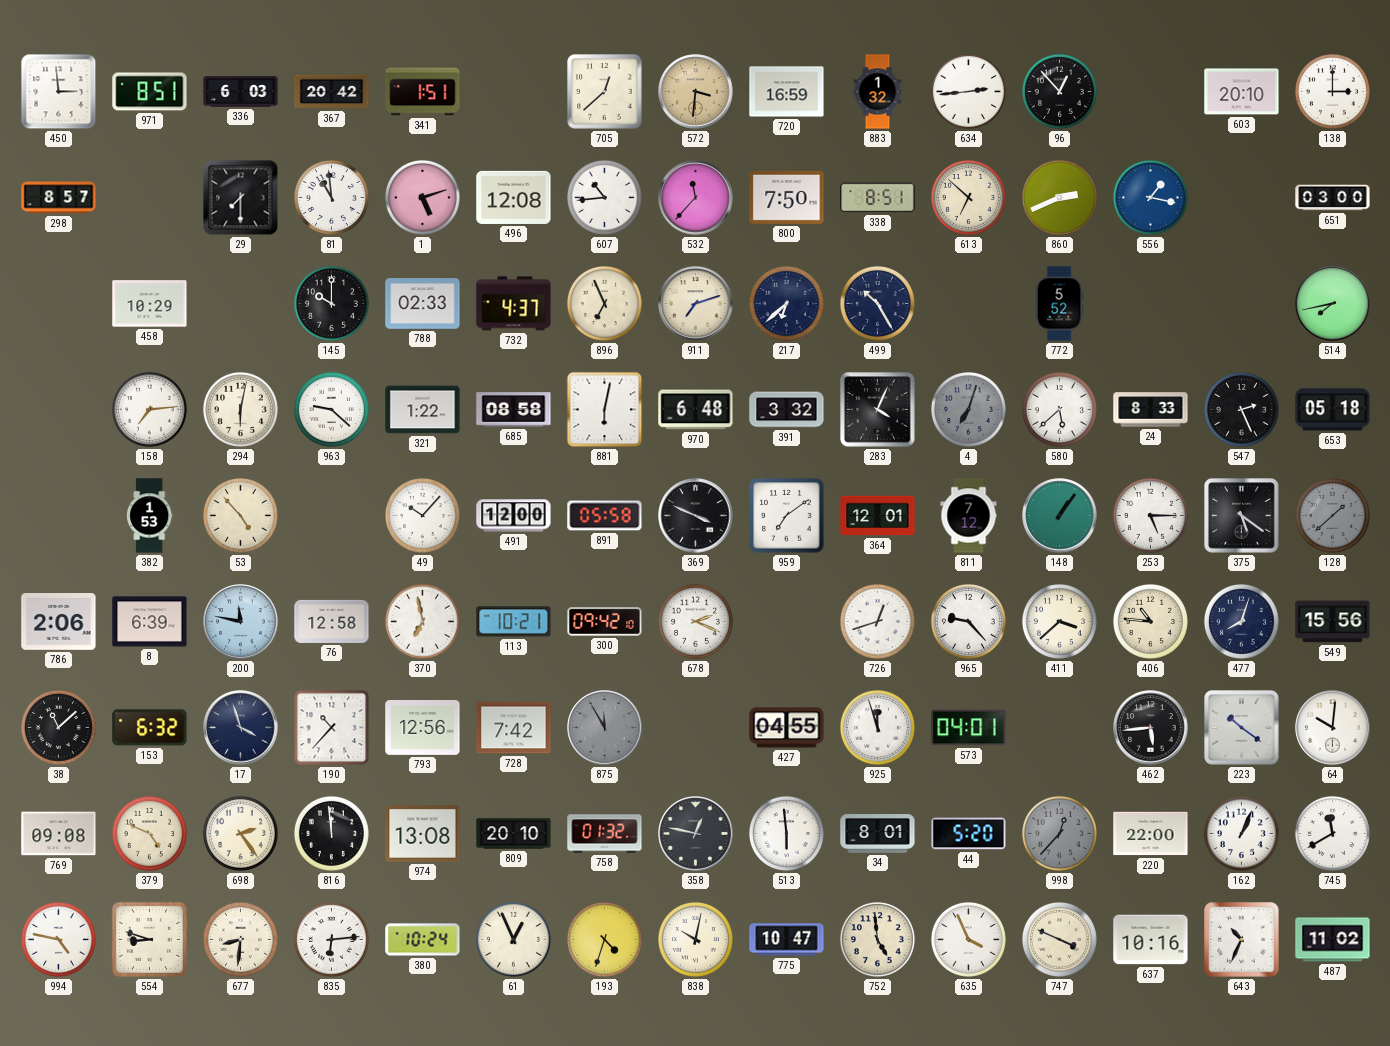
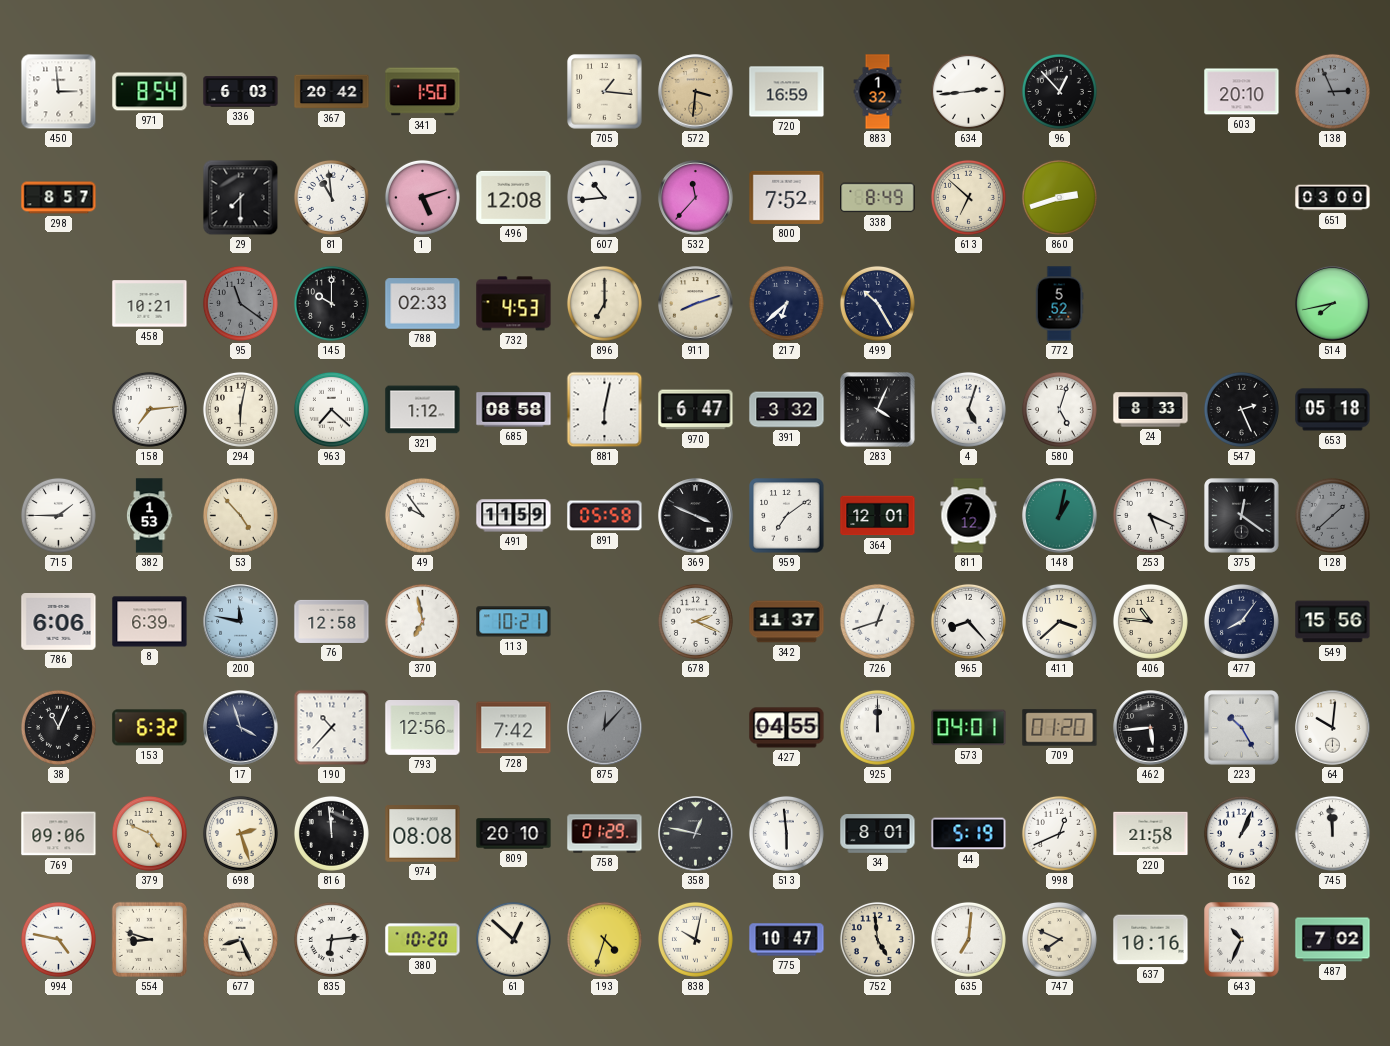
971: 8:51 -> 8:54
341: 1:51 -> 1:50
705: 12:38 -> 1:16
138: 3:00 -> 2:56
138 dial: white -> grey
800: 7:50 -> 7:52
338: 8:51 -> 8:49
860: 2:41 -> 2:42
556: 1:17 -> none
458: 10:29 -> 10:21
95: none -> 11:21
732: 4:37 -> 4:53
896: 6:56 -> 7:00
911: 7:12 -> 8:12
963: 9:22 -> 7:22
321: 1:22 -> 1:12
970: 6:48 -> 6:47
4: 7:03 -> 5:03
4 dial: grey -> white
580: 5:38 -> 5:03
715: none -> 1:45
49: 10:07 -> 9:54
491: 12:00 -> 11:59
148: 1:06 -> 1:02
253: 5:15 -> 5:19
375: 5:21 -> 12:21
786: 2:06 -> 6:06
300: 09:42 -> none
342: none -> 11:37
965: 9:23 -> 8:23
477: 8:03 -> 8:06
38: 11:08 -> 11:04
875: 11:55 -> 12:07
925: 11:57 -> 12:00
709: none -> 01:20
223: 10:21 -> 10:25
769: 09:08 -> 09:06
698: 2:24 -> 2:27
974: 13:08 -> 08:08
758: 01:32 -> 01:29
44: 5:20 -> 5:19
998: 12:37 -> 12:41
998 dial: grey -> white
220: 22:00 -> 21:58
745: 11:40 -> 11:59
677: 8:31 -> 8:26
380: 10:24 -> 10:20
61: 12:56 -> 12:52
635: 3:56 -> 7:01
747: 3:49 -> 7:49
487: 11:02 -> 7:02
